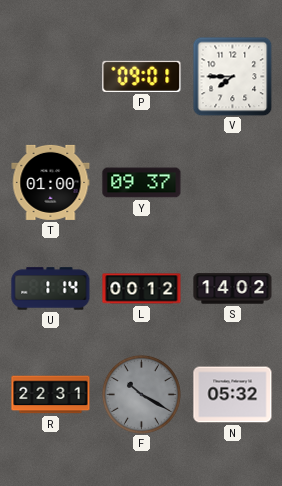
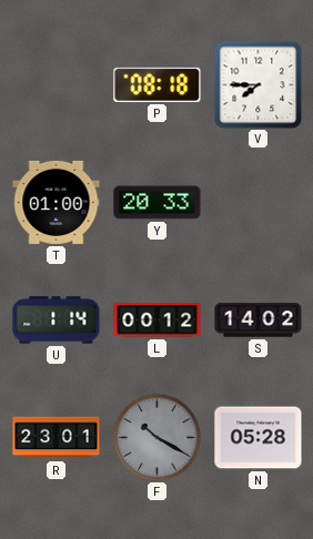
P: 09:01 -> 08:18
Y: 09:37 -> 20:33
R: 22:31 -> 23:01
N: 05:32 -> 05:28
